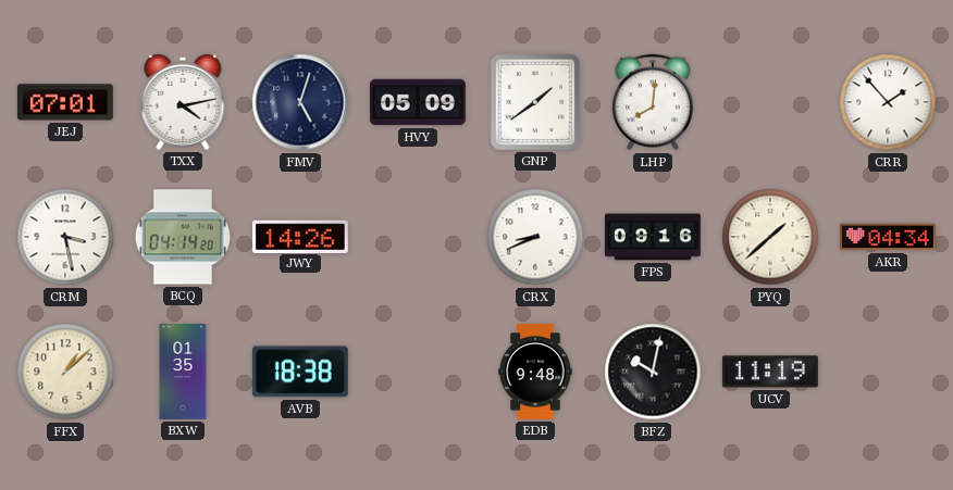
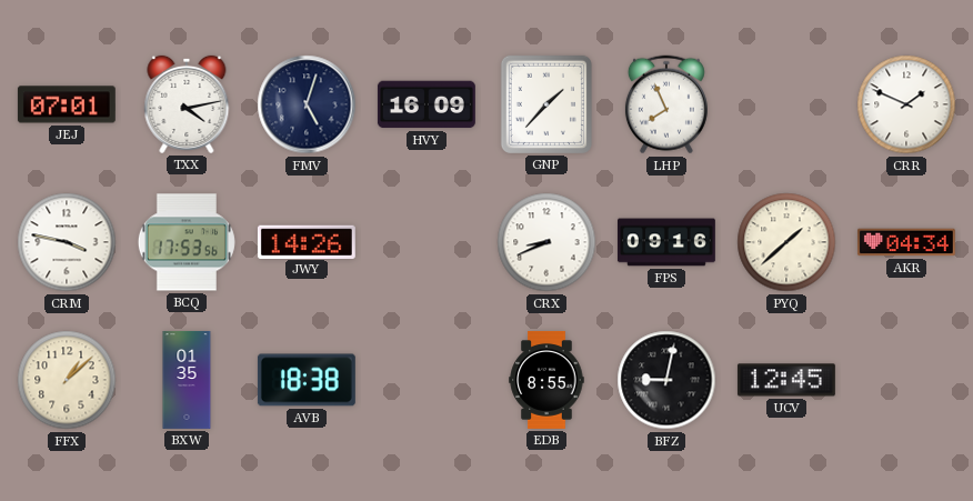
HVY: 05:09 -> 16:09
GNP: 1:39 -> 1:37
LHP: 8:01 -> 7:56
CRR: 1:53 -> 1:49
CRM: 3:28 -> 3:47
BCQ: 04:14 -> 17:53
EDB: 9:48 -> 8:55
BFZ: 10:02 -> 9:02
UCV: 11:19 -> 12:45
